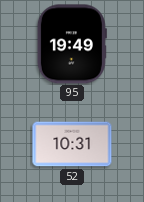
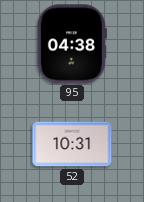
95: 19:49 -> 04:38
